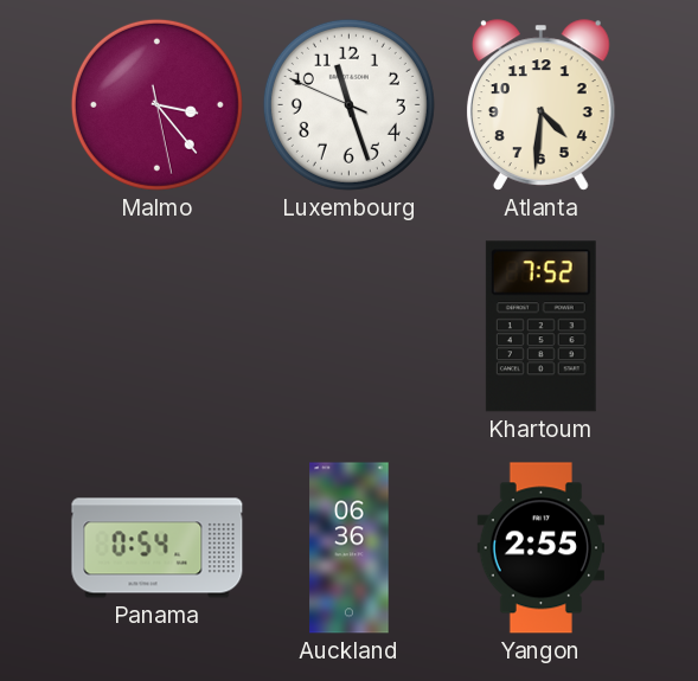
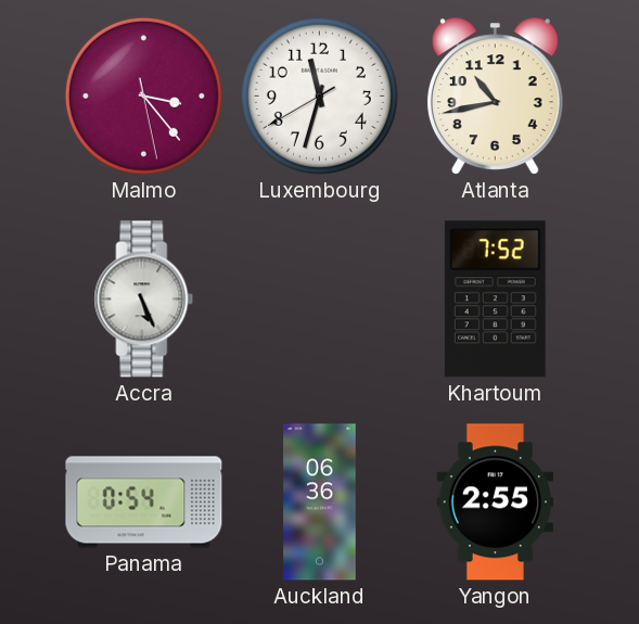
Luxembourg: 11:26 -> 11:32
Atlanta: 4:31 -> 10:43
Accra: none -> 5:26
